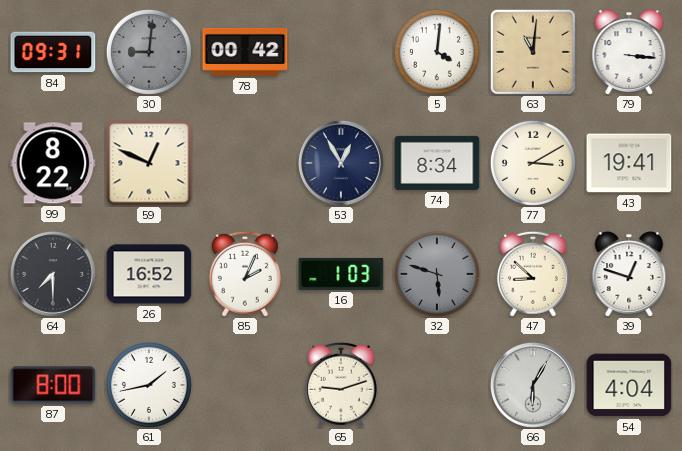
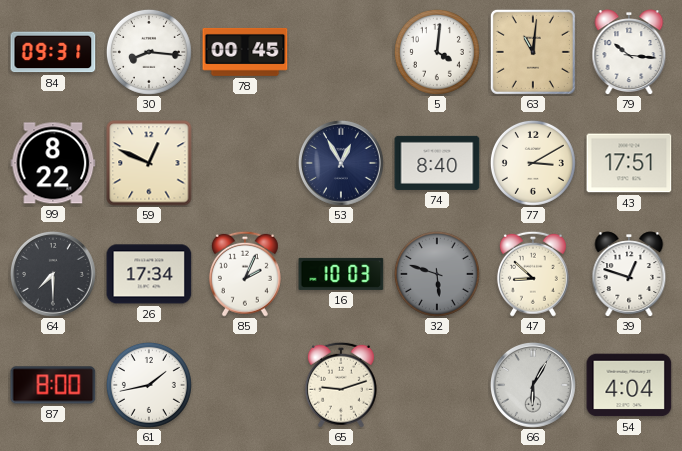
30: 9:01 -> 8:16
30 dial: grey -> white
78: 00:42 -> 00:45
79: 3:16 -> 10:16
74: 8:34 -> 8:40
43: 19:41 -> 17:51
26: 16:52 -> 17:34
16: 1:03 -> 10:03
